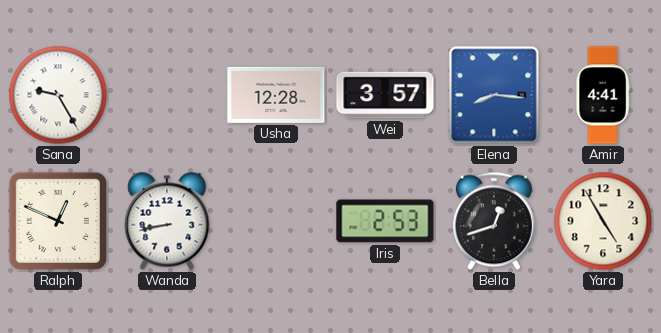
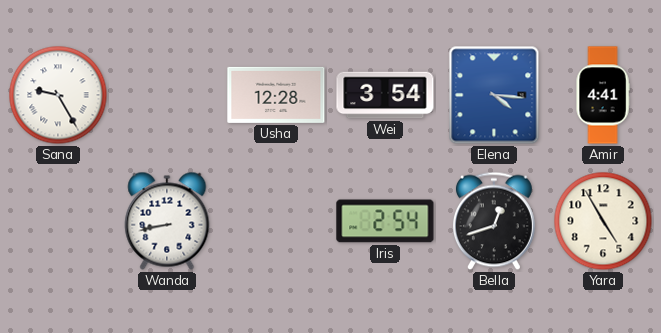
Wei: 3:57 -> 3:54
Elena: 8:16 -> 4:16
Ralph: 12:49 -> none
Iris: 2:53 -> 2:54
